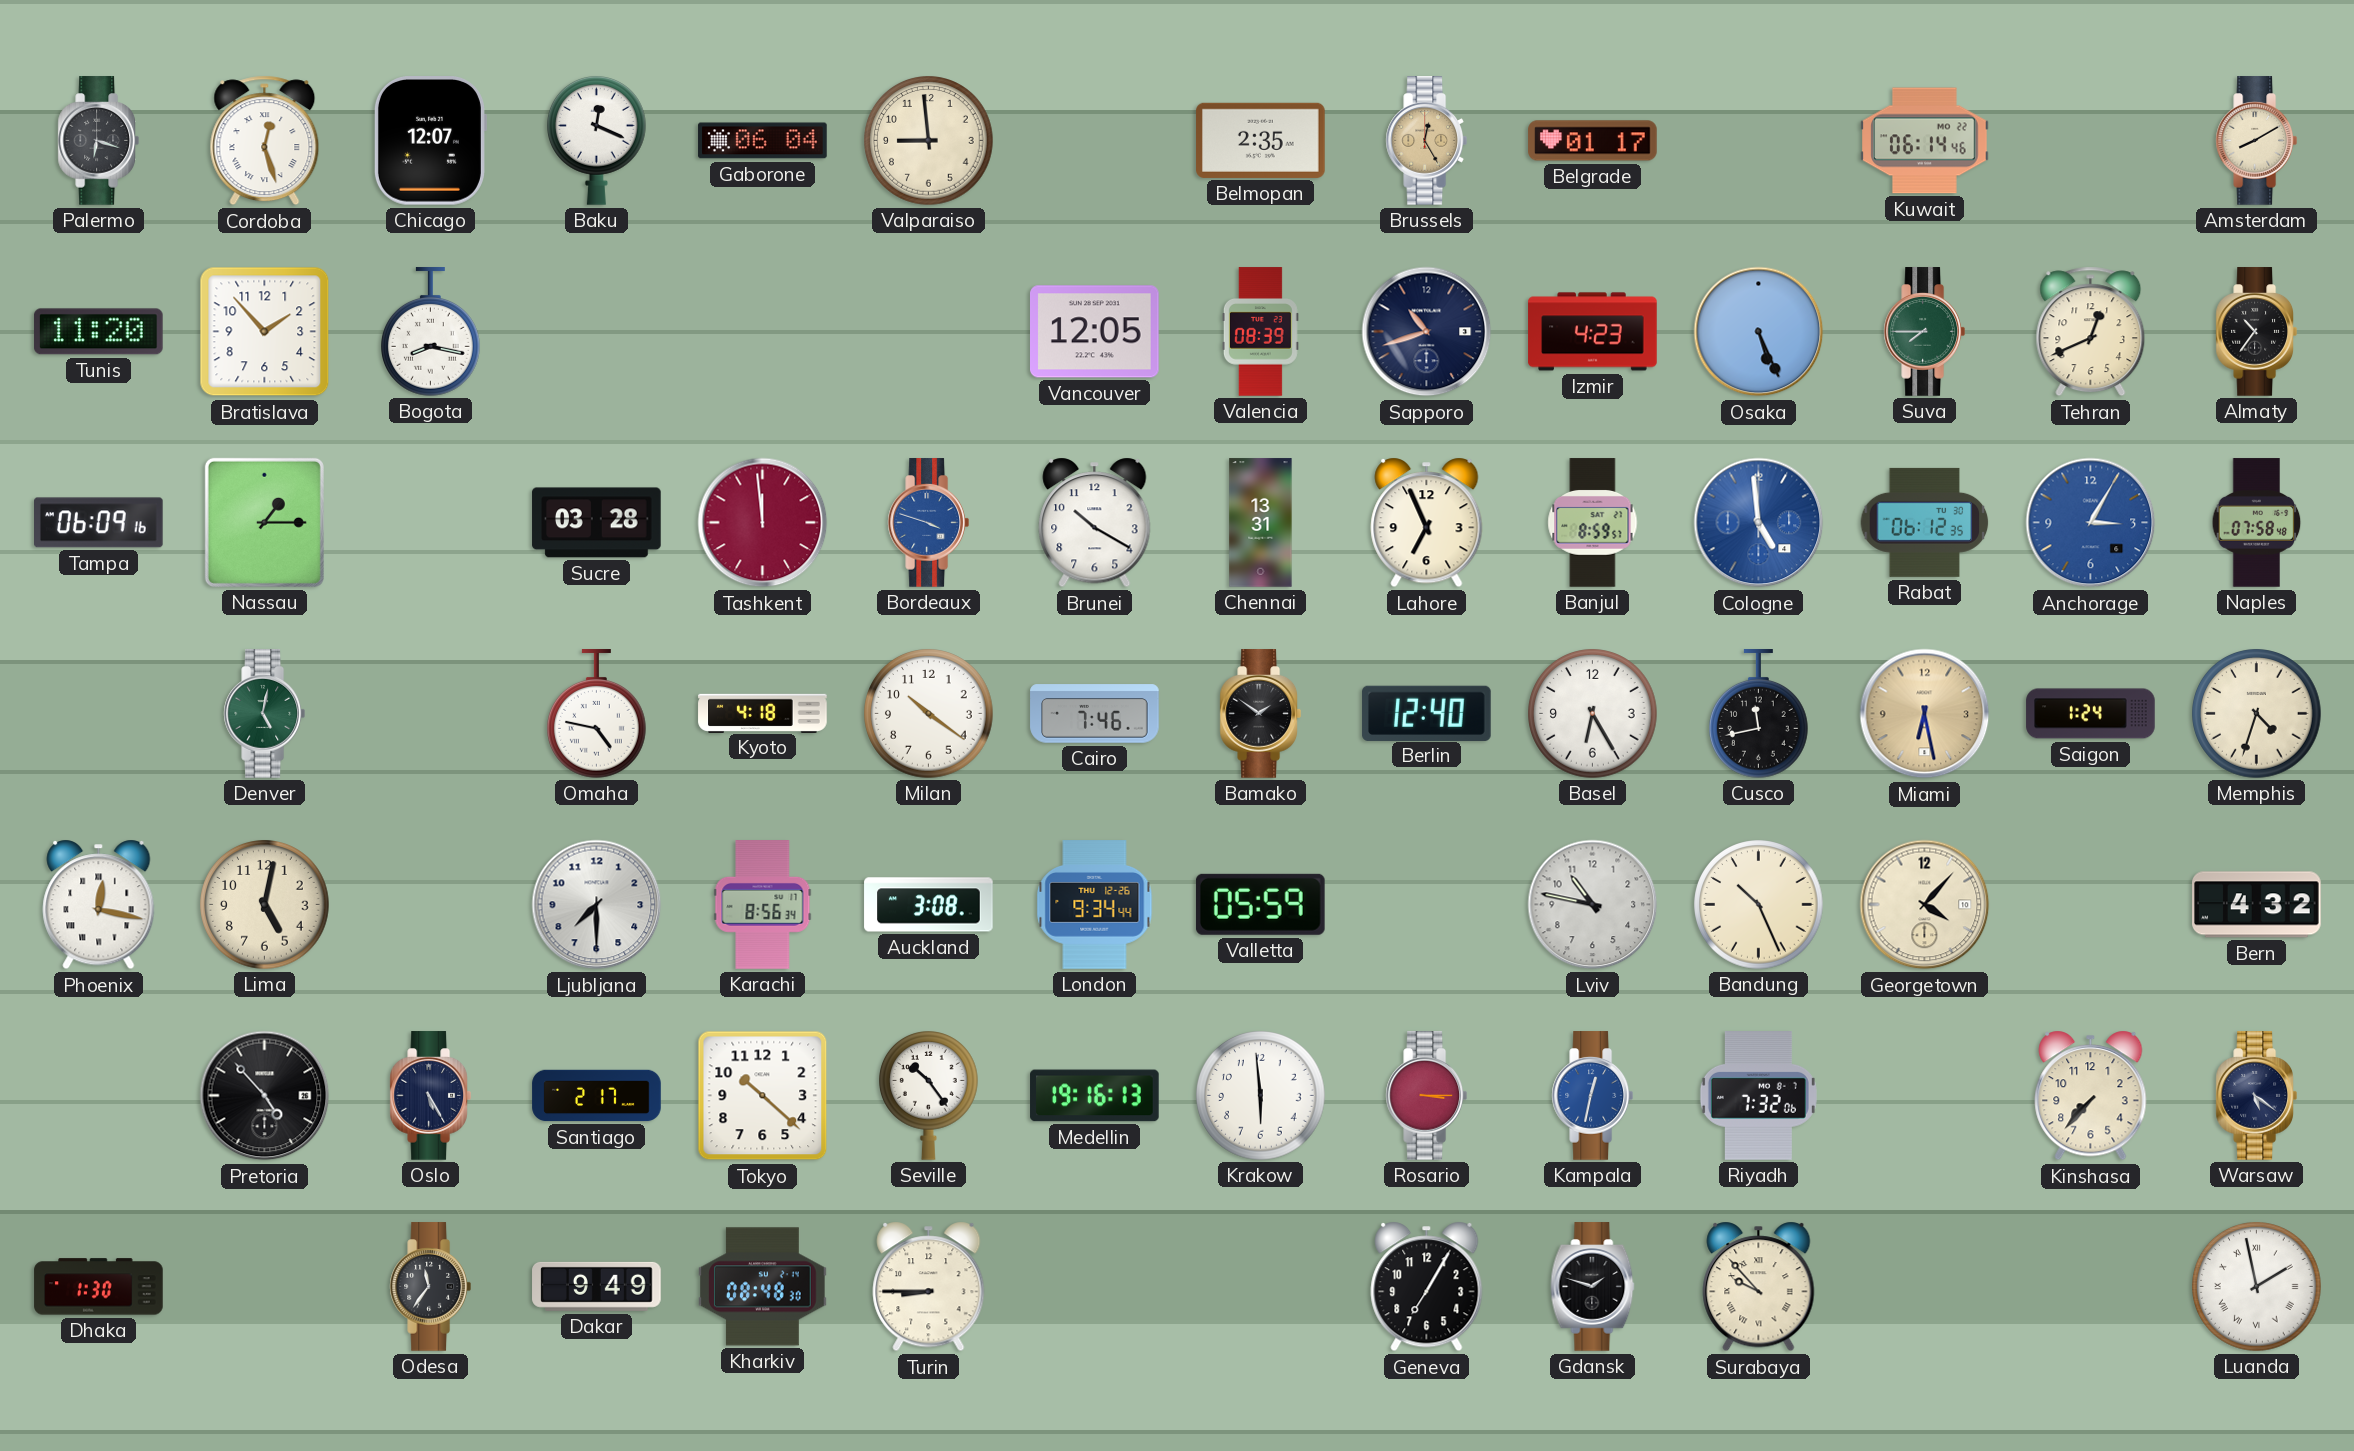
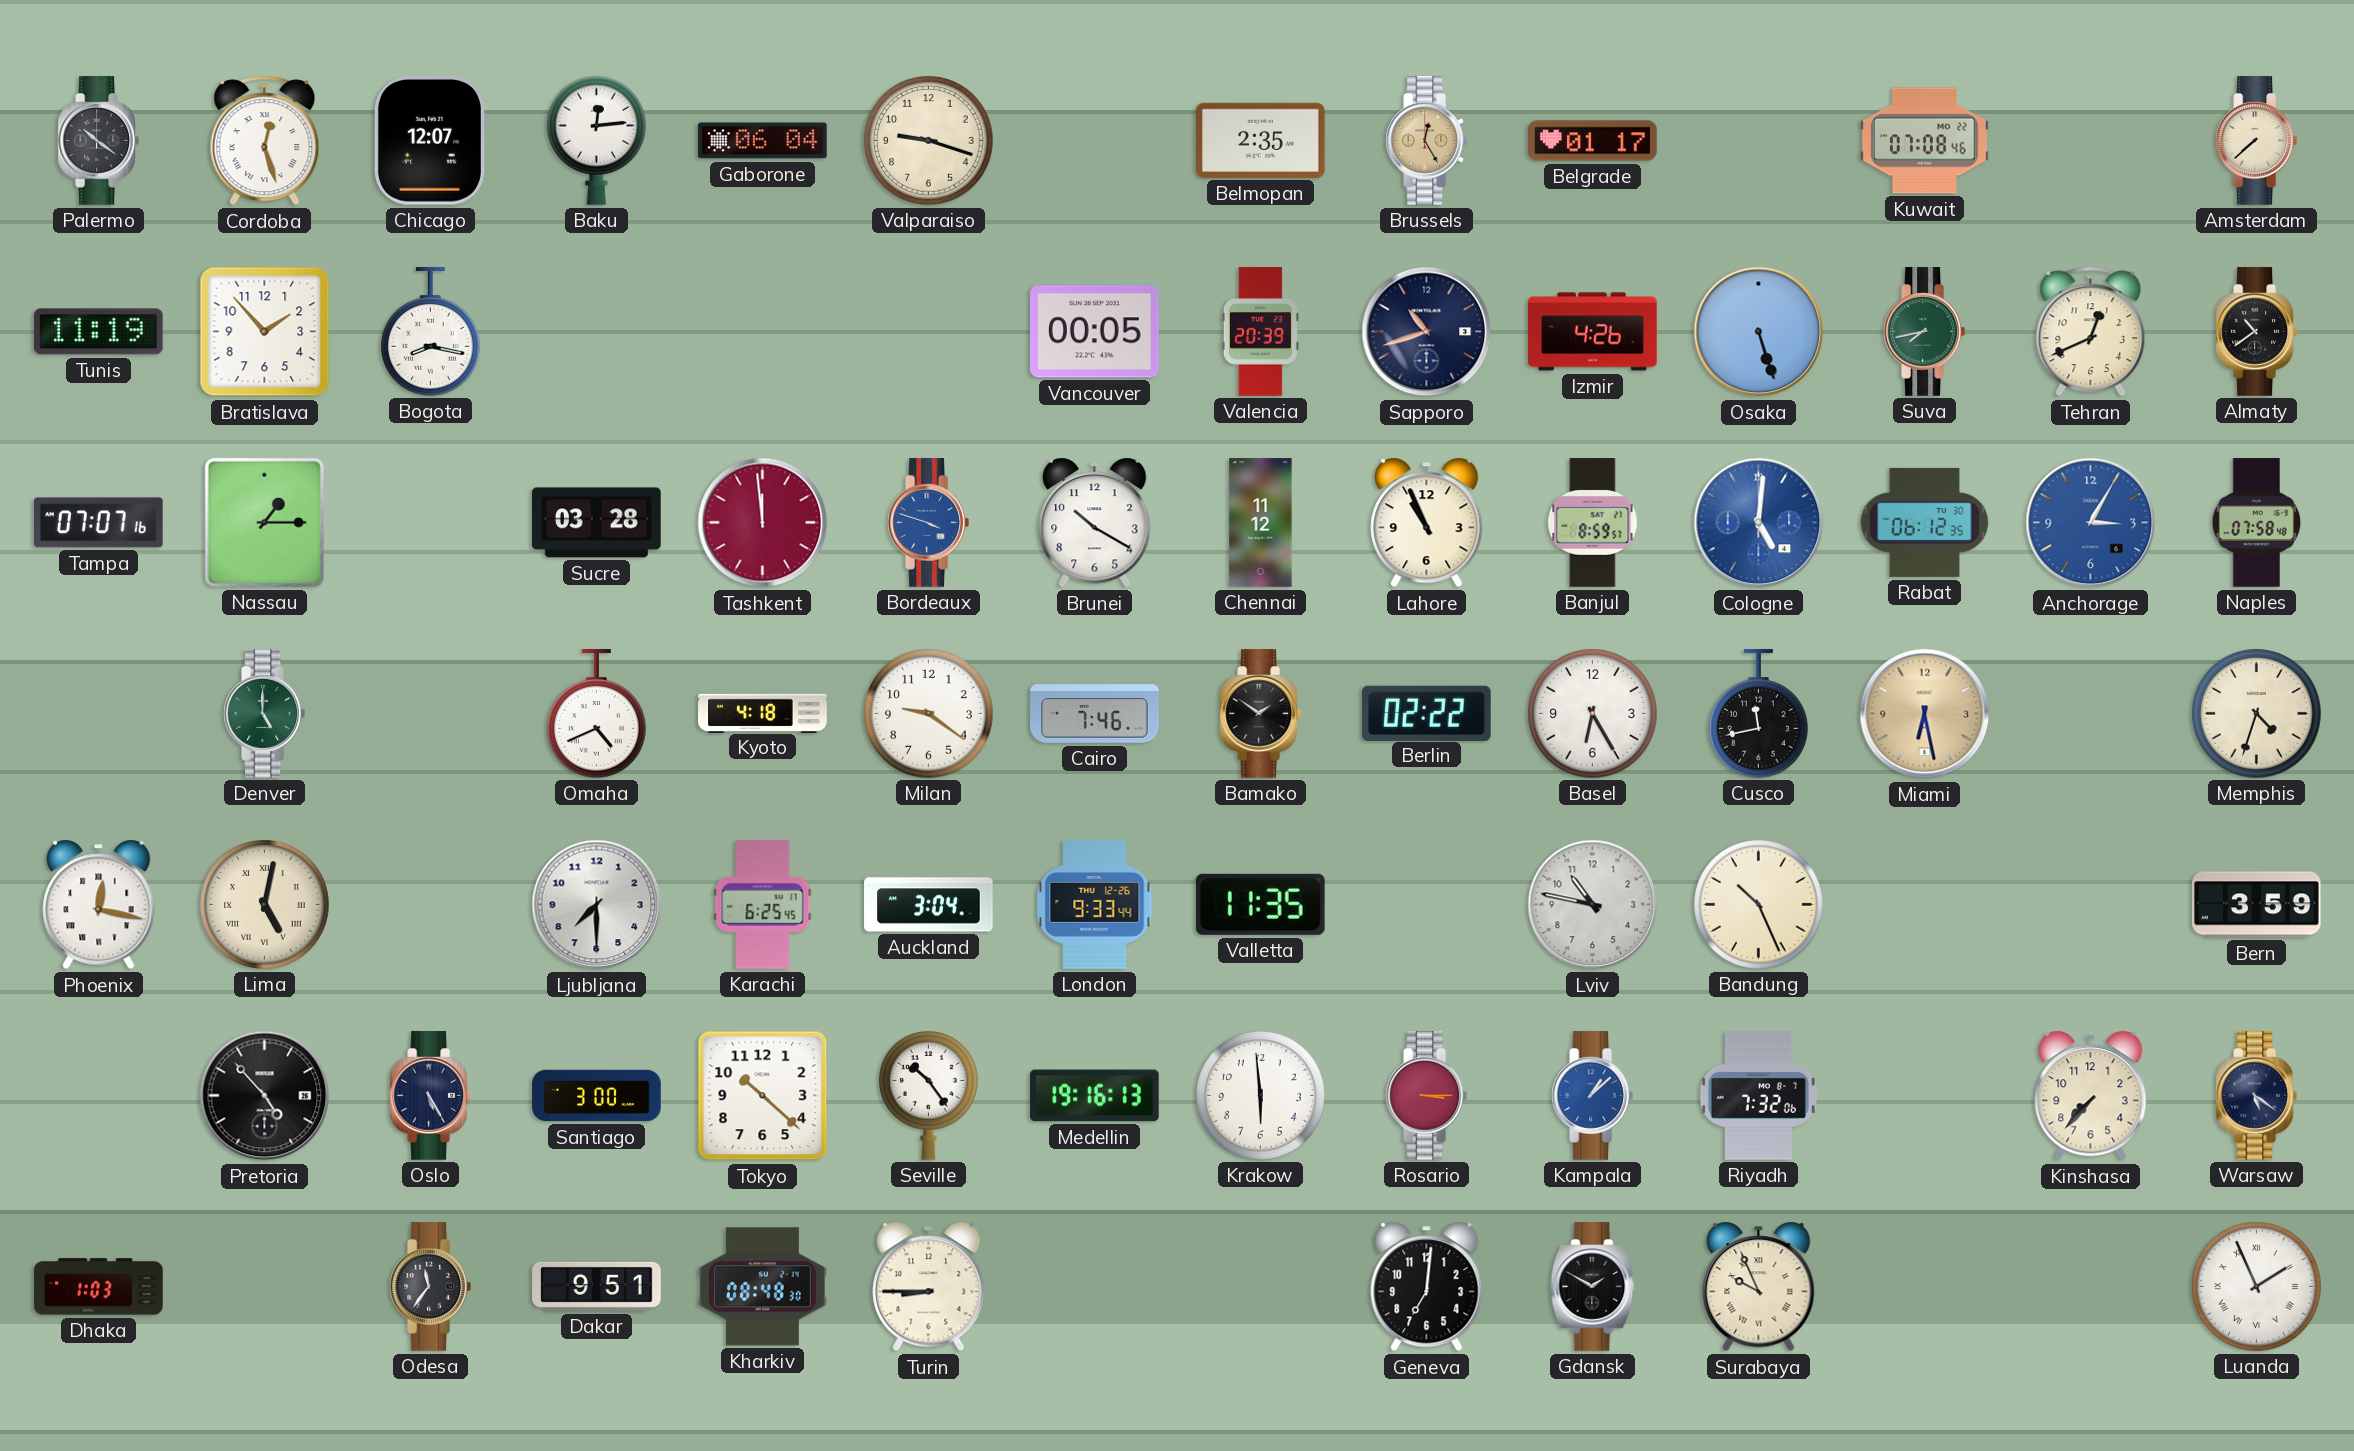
Palermo: 6:18 -> 10:21
Baku: 12:19 -> 12:14
Valparaiso: 8:59 -> 9:18
Kuwait: 06:14 -> 07:08
Amsterdam: 8:10 -> 7:38
Tunis: 11:20 -> 11:19
Vancouver: 12:05 -> 00:05
Valencia: 08:39 -> 20:39
Izmir: 4:23 -> 4:26
Osaka: 5:26 -> 5:27
Suva: 7:45 -> 7:43
Almaty: 10:36 -> 10:39
Tampa: 06:09 -> 07:07
Chennai: 13:31 -> 11:12
Lahore: 6:56 -> 10:56
Cologne: 4:59 -> 5:01
Denver: 5:02 -> 5:00
Omaha: 4:47 -> 4:41
Milan: 10:21 -> 9:21
Berlin: 12:40 -> 02:22
Saigon: 1:24 -> none
Lima numerals: Arabic -> Roman
Karachi: 8:56 -> 6:25
Auckland: 3:08 -> 3:04
London: 9:34 -> 9:33
Valletta: 05:59 -> 11:35
Georgetown: 4:07 -> none
Bern: 4:32 -> 3:59
Santiago: 2:17 -> 3:00
Kampala: 12:32 -> 1:08
Dhaka: 1:30 -> 1:03
Dakar: 9:49 -> 9:51
Geneva: 7:05 -> 7:01
Gdansk: 1:48 -> 1:50
Surabaya: 9:53 -> 9:56
Luanda: 1:58 -> 1:56
